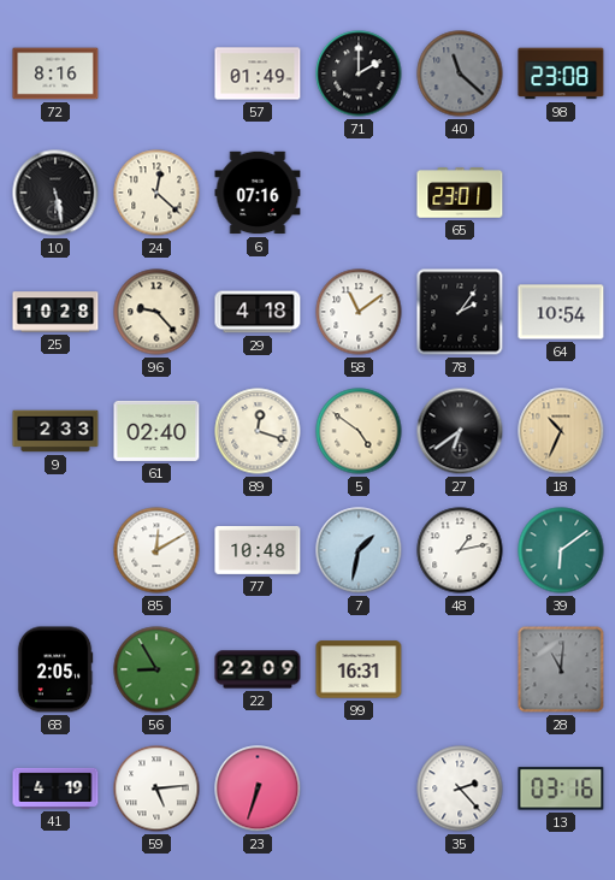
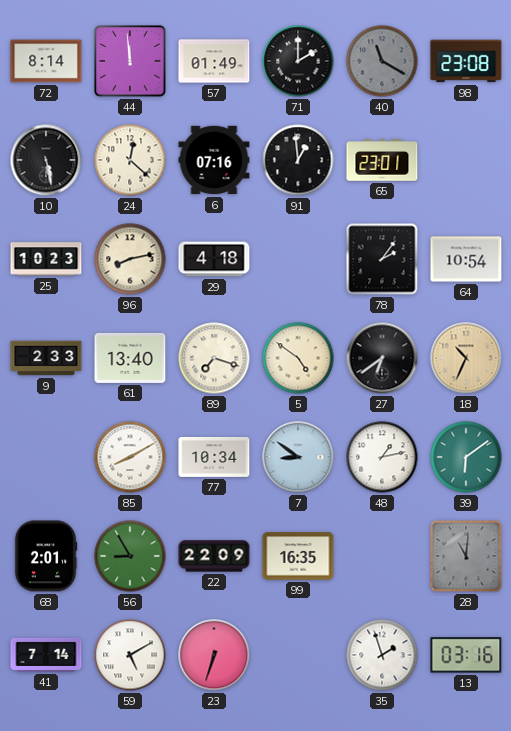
72: 8:16 -> 8:14
44: none -> 11:59
40: 11:22 -> 11:20
91: none -> 12:59
25: 10:28 -> 10:23
96: 9:23 -> 8:13
58: 11:09 -> none
61: 02:40 -> 13:40
89: 12:18 -> 7:18
85: 12:10 -> 8:10
77: 10:48 -> 10:34
7: 1:32 -> 8:51
68: 2:05 -> 2:01
99: 16:31 -> 16:35
41: 4:19 -> 7:14
59: 5:14 -> 5:10
35: 2:23 -> 1:57
